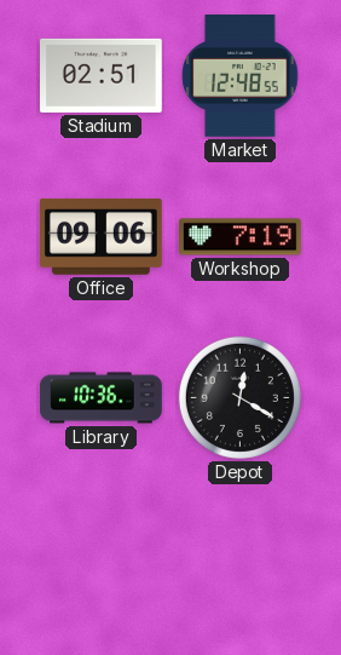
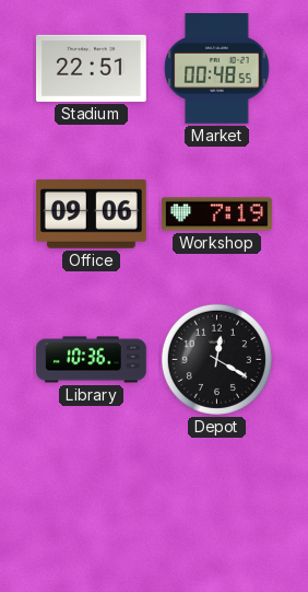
Stadium: 02:51 -> 22:51
Market: 12:48 -> 00:48
